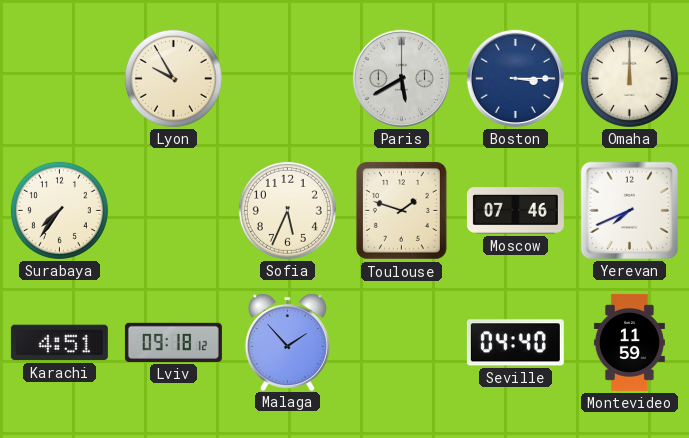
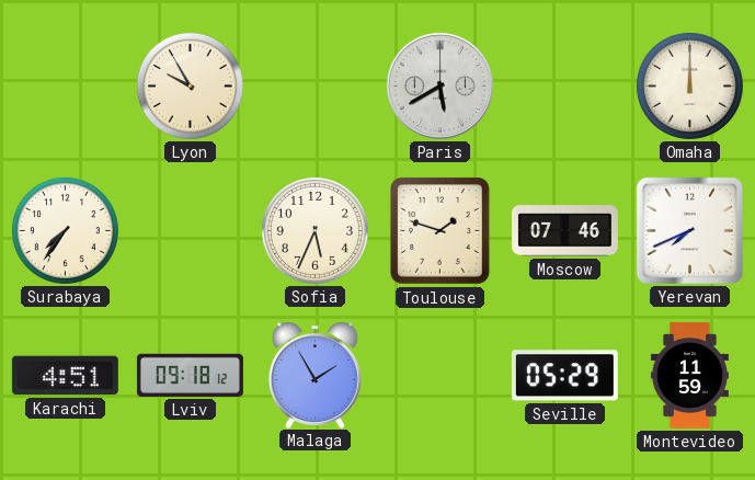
Boston: 3:15 -> none
Malaga: 1:53 -> 1:55
Seville: 04:40 -> 05:29
